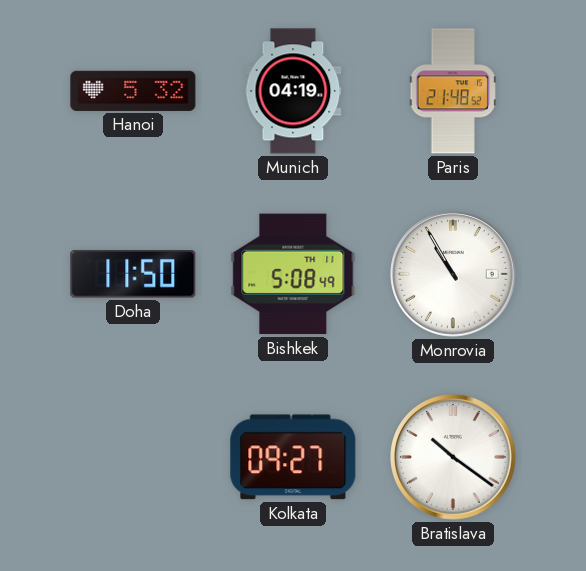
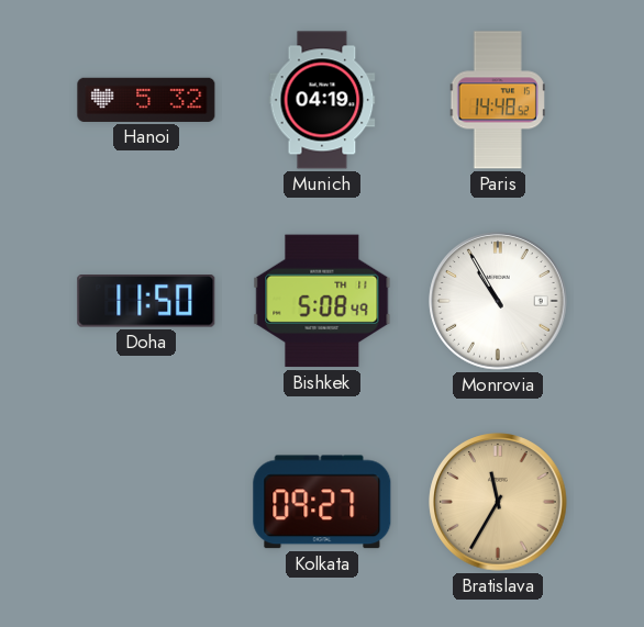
Paris: 21:48 -> 14:48
Bratislava: 10:21 -> 11:35
Bratislava dial: white -> champagne
